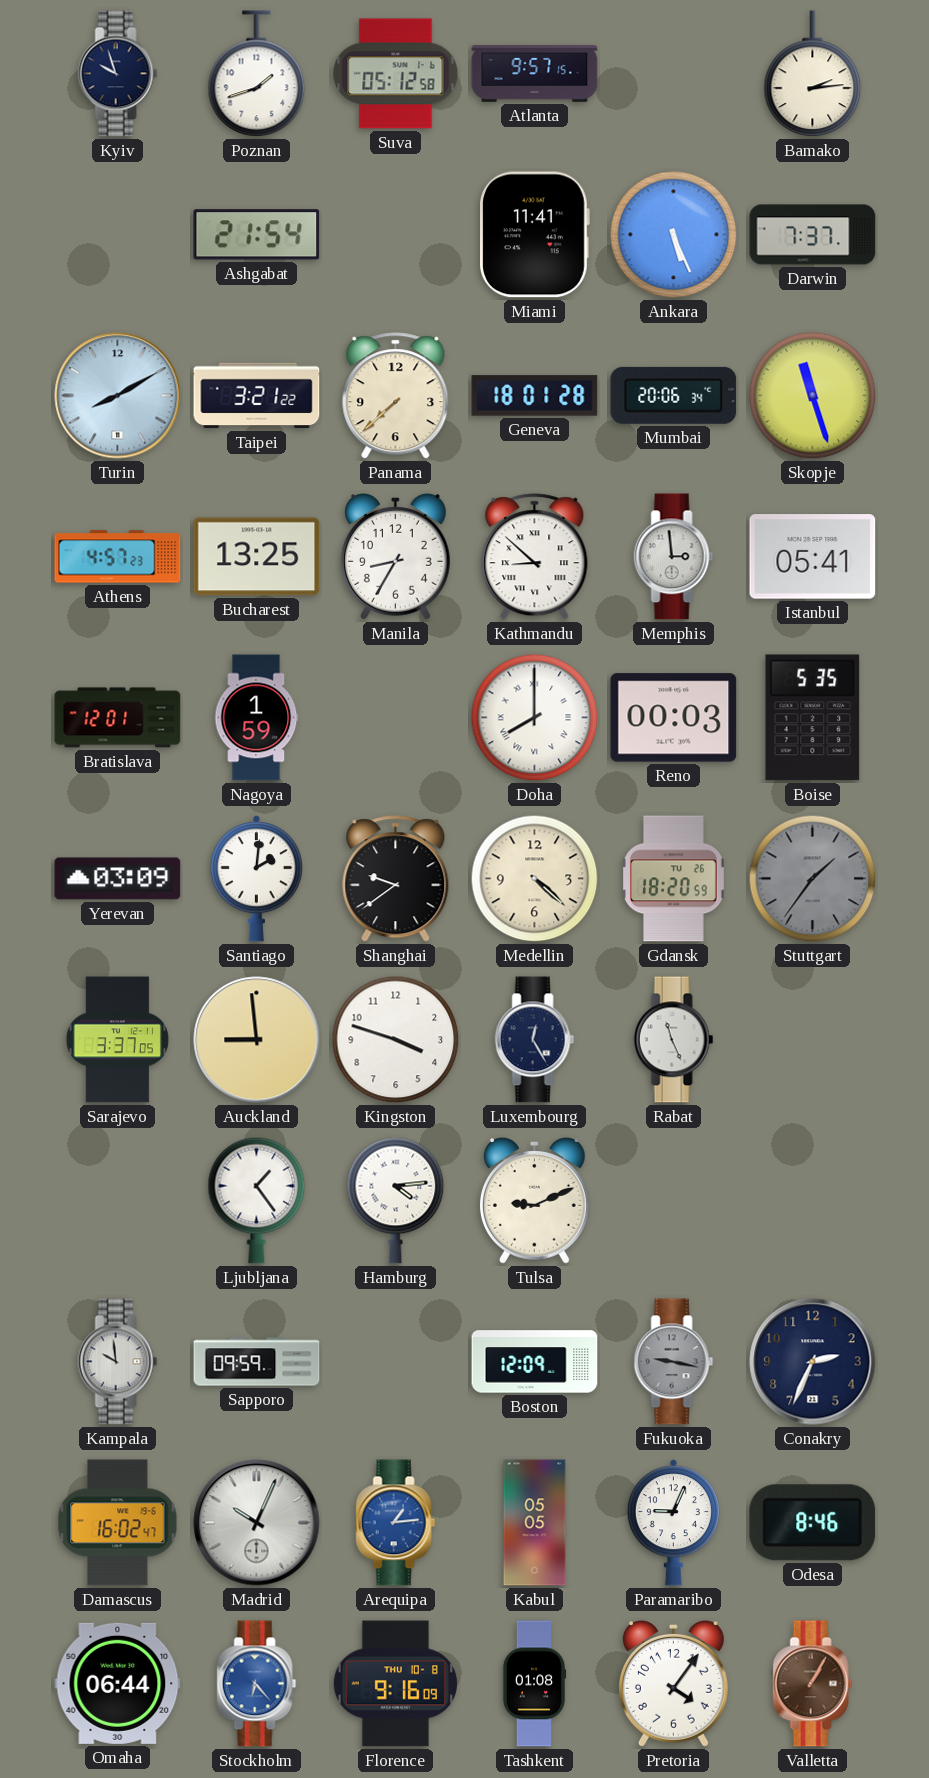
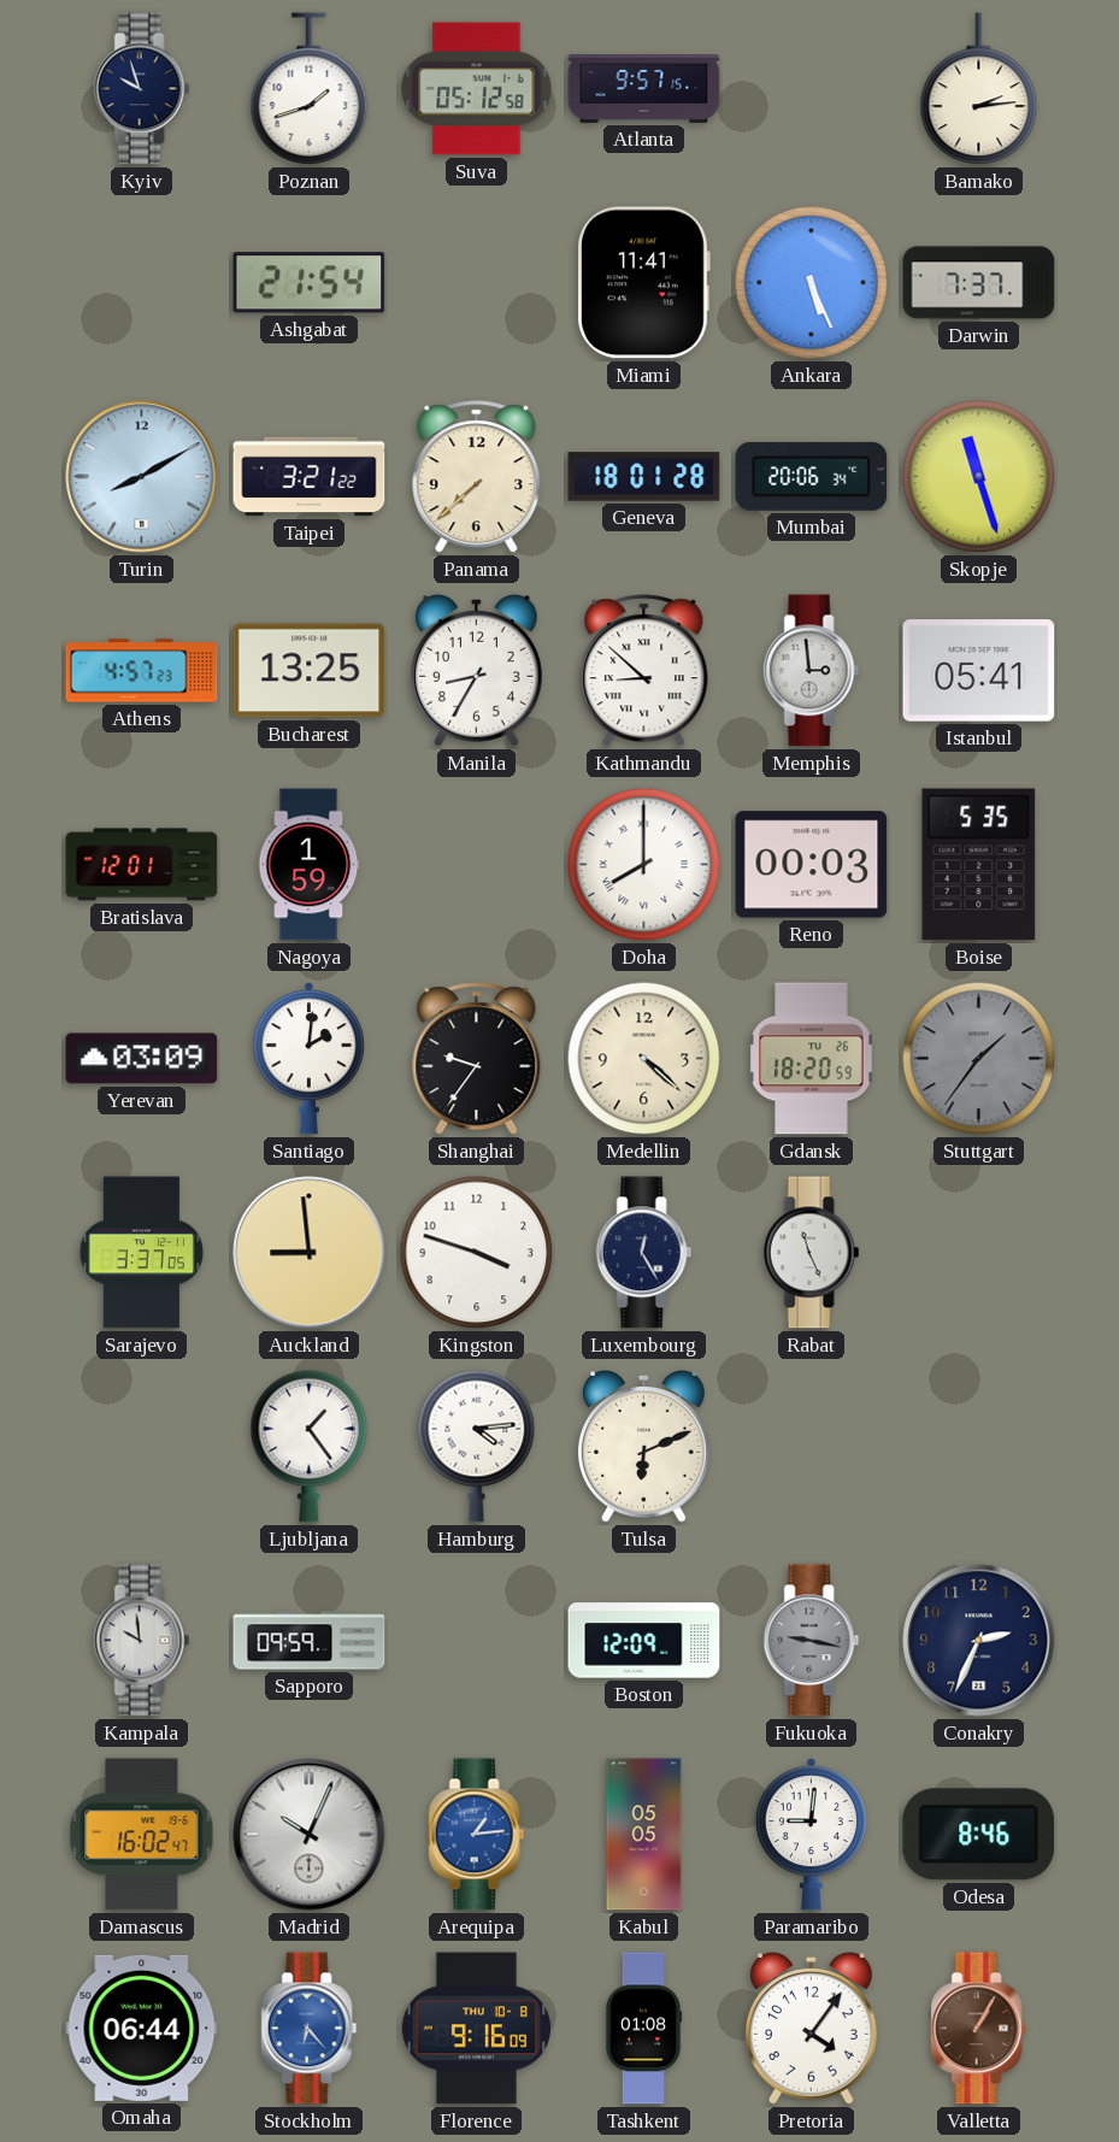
Shanghai: 9:39 -> 9:36
Tulsa: 9:11 -> 6:11
Paramaribo: 9:04 -> 9:01
